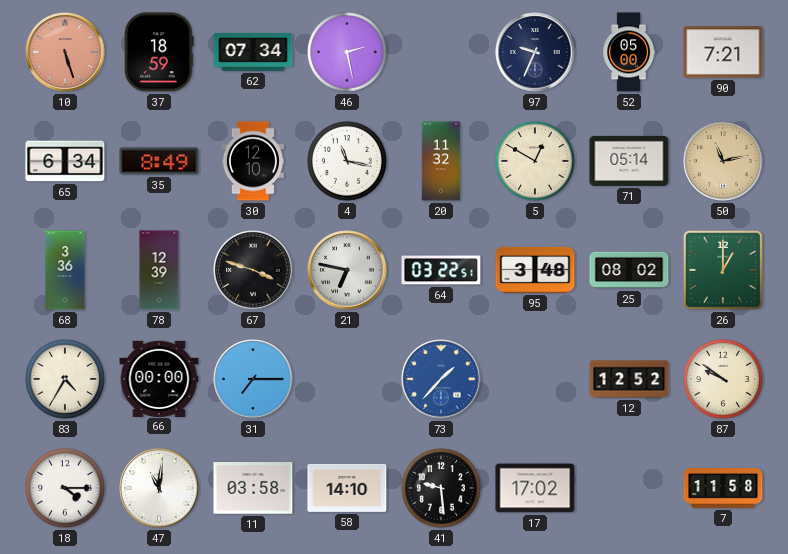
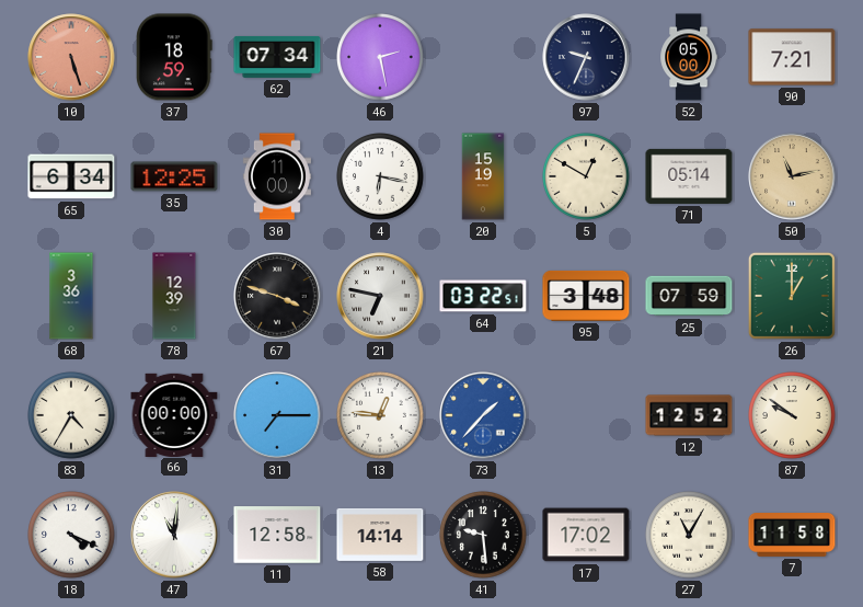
35: 8:49 -> 12:25
30: 12:10 -> 11:00
4: 11:17 -> 6:17
20: 11:32 -> 15:19
25: 08:02 -> 07:59
13: none -> 12:46
18: 4:15 -> 4:19
11: 03:58 -> 12:58
58: 14:10 -> 14:14
27: none -> 11:05
